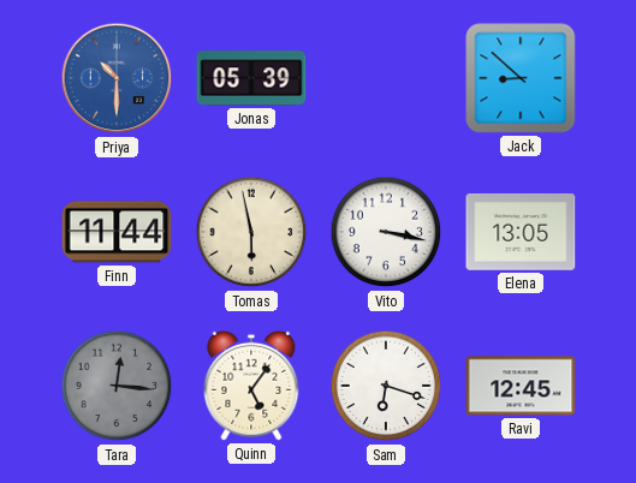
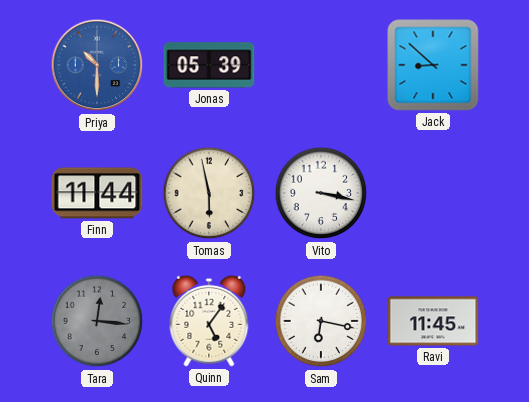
Elena: 13:05 -> none
Sam: 6:18 -> 6:17
Ravi: 12:45 -> 11:45
